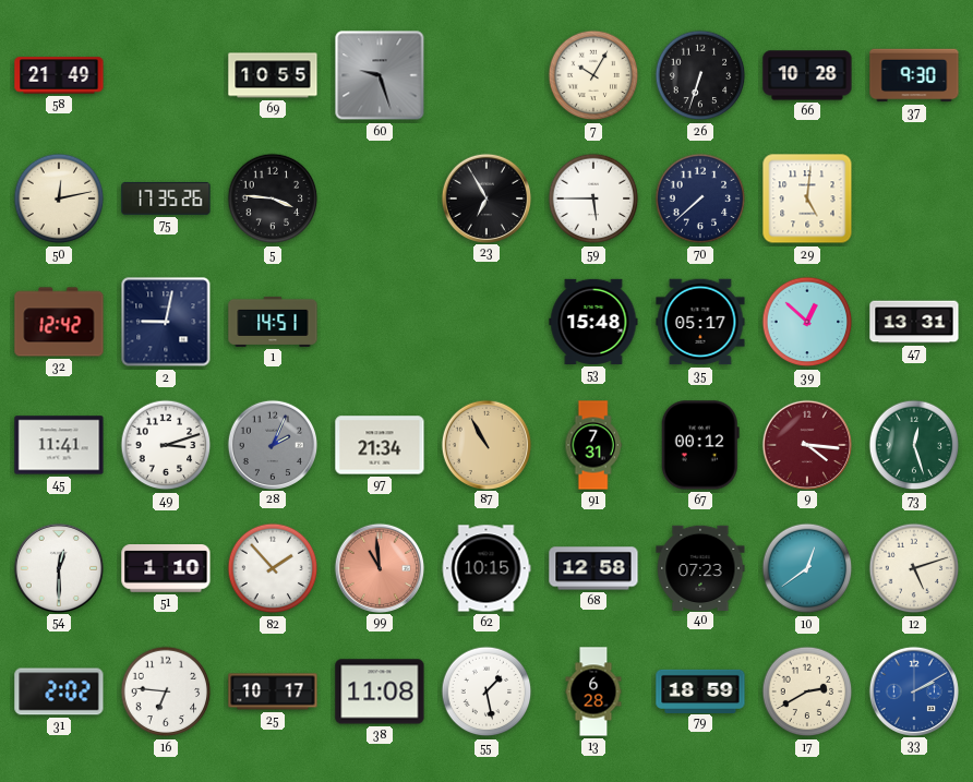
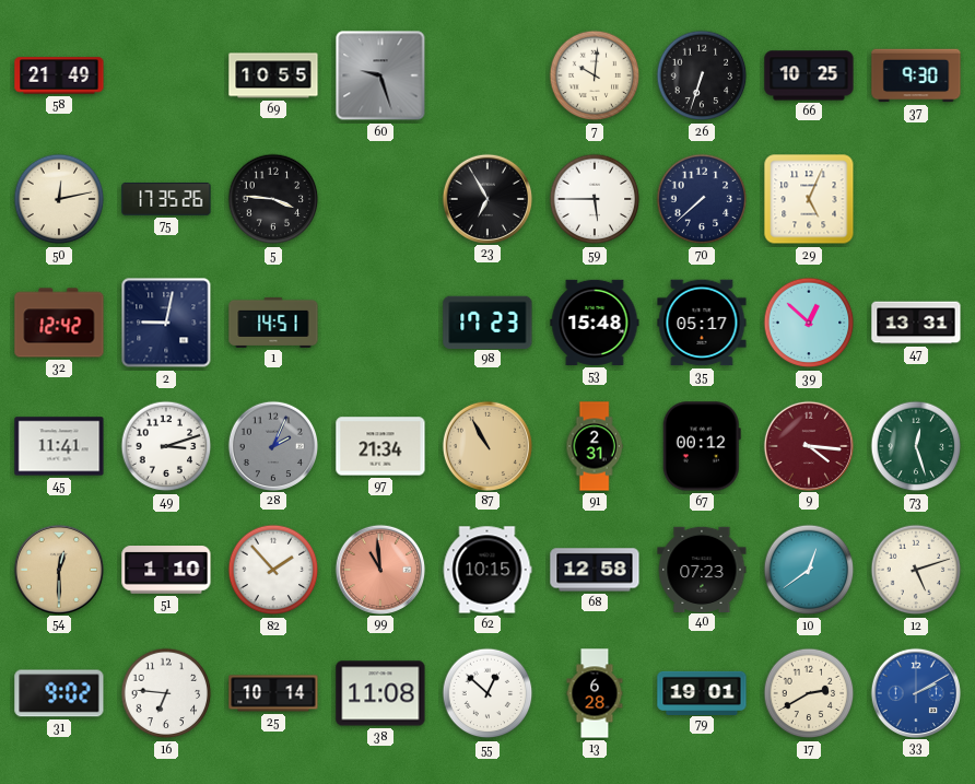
7: 10:05 -> 10:01
66: 10:28 -> 10:25
29: 5:01 -> 5:04
98: none -> 17:23
91: 7:31 -> 2:31
54 dial: white -> champagne
31: 2:02 -> 9:02
25: 10:17 -> 10:14
55: 1:28 -> 12:52
79: 18:59 -> 19:01
